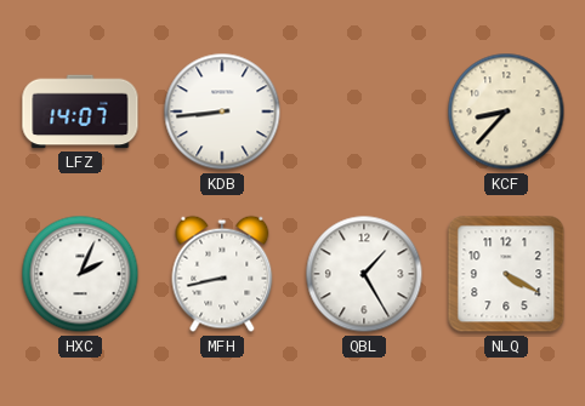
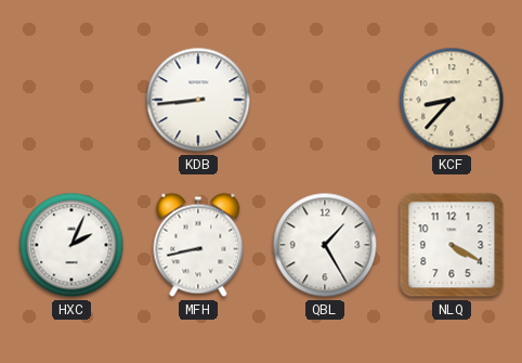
LFZ: 14:07 -> none
